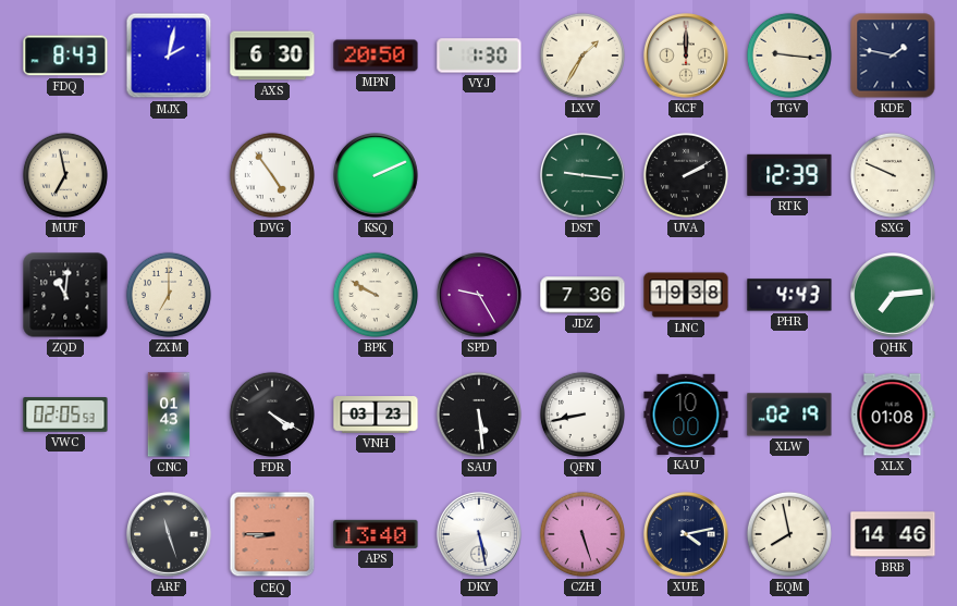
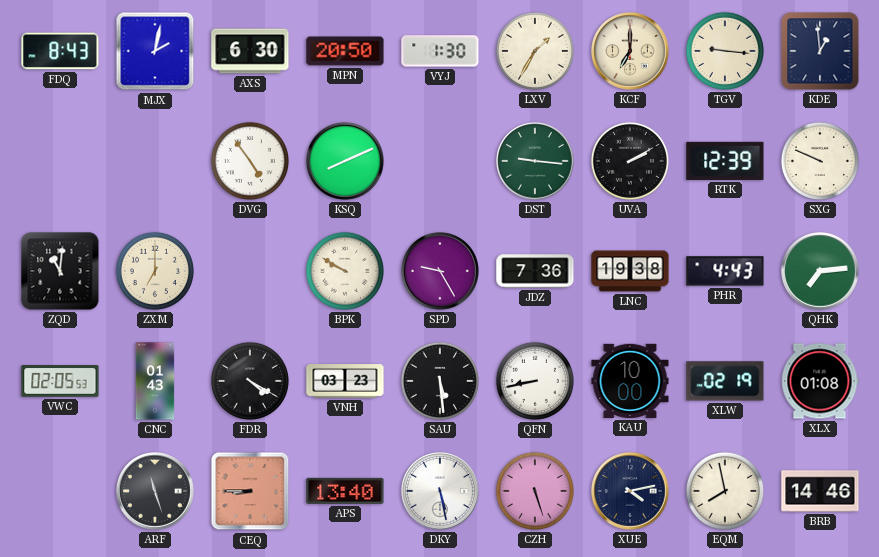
KCF: 12:00 -> 7:00
KDE: 1:47 -> 12:59
MUF: 6:58 -> none
KSQ: 2:11 -> 8:11
